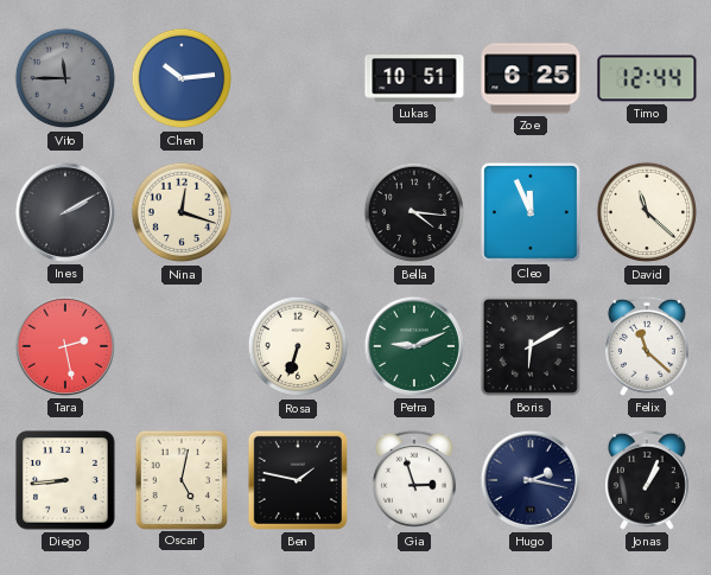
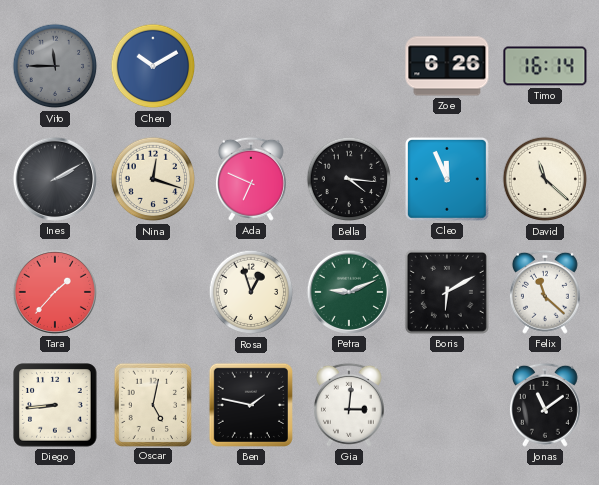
Chen: 10:14 -> 10:10
Lukas: 10:51 -> none
Zoe: 6:25 -> 6:26
Timo: 12:44 -> 16:14
Ada: none -> 6:49
Tara: 2:28 -> 1:37
Rosa: 6:33 -> 12:57
Gia: 2:57 -> 3:01
Hugo: 2:17 -> none
Jonas: 1:04 -> 11:09
